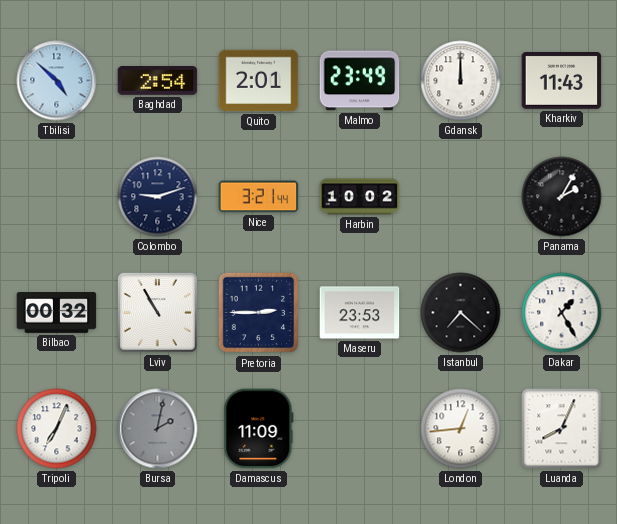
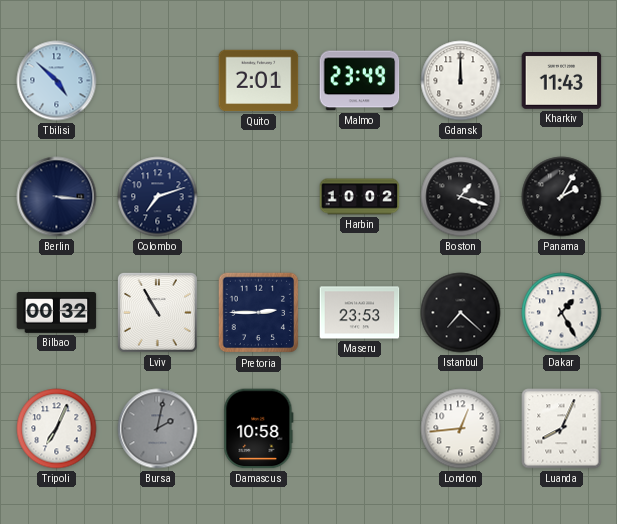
Baghdad: 2:54 -> none
Berlin: none -> 3:16
Colombo: 9:12 -> 7:12
Nice: 3:21 -> none
Boston: none -> 1:18
Damascus: 11:09 -> 10:58
